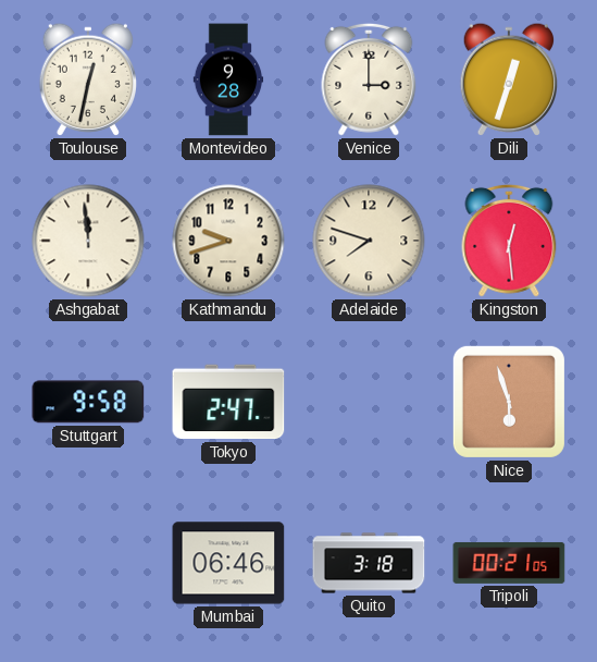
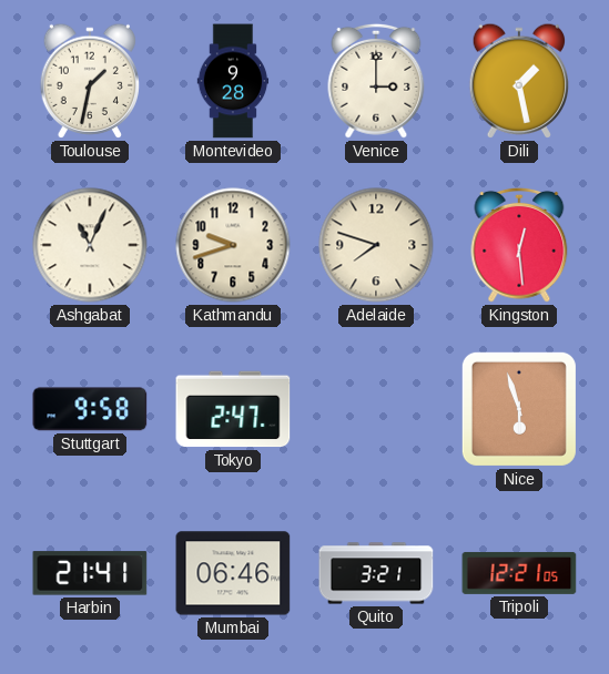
Toulouse: 12:32 -> 1:32
Dili: 12:33 -> 1:28
Ashgabat: 11:59 -> 11:04
Harbin: none -> 21:41
Quito: 3:18 -> 3:21
Tripoli: 00:21 -> 12:21
